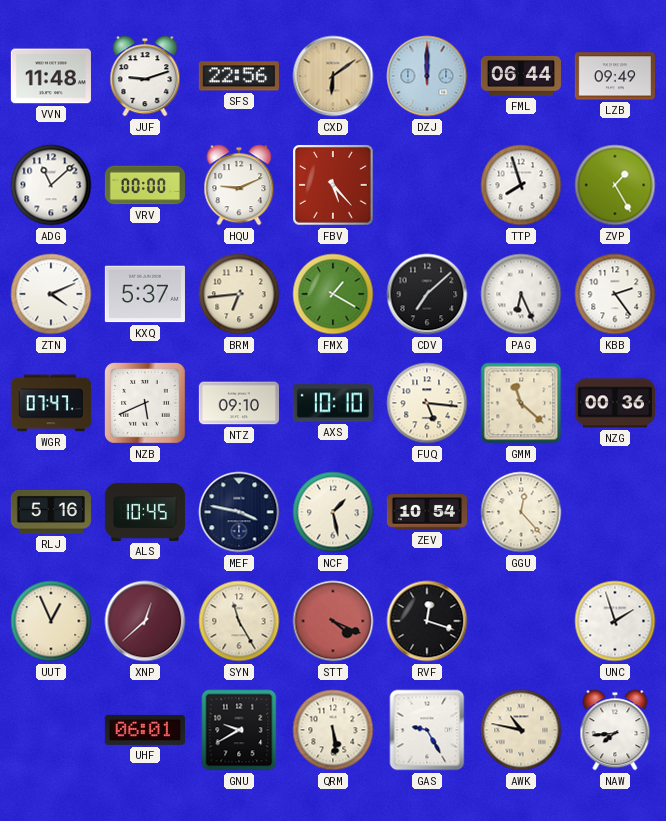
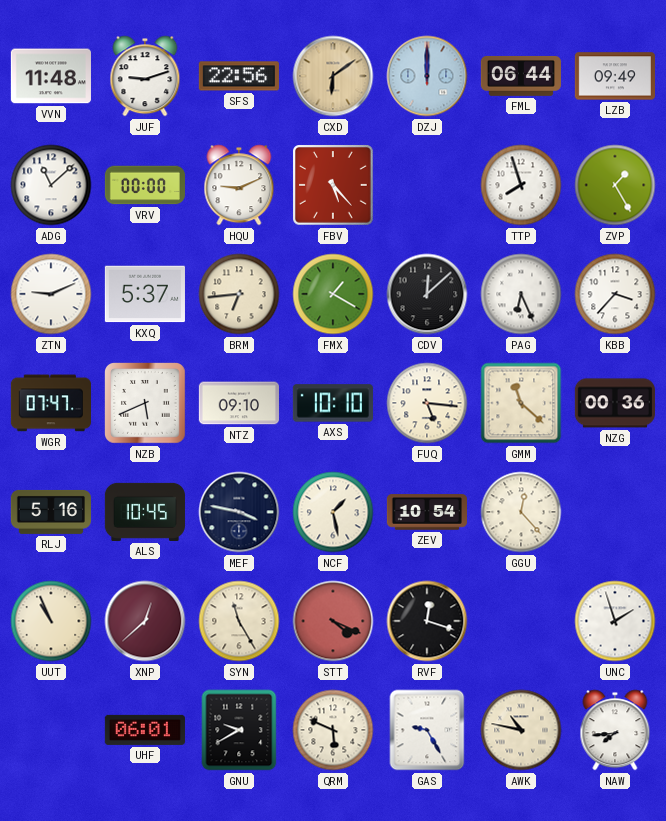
ZTN: 4:11 -> 9:11
CDV: 7:08 -> 12:08
KBB: 2:24 -> 3:37
UUT: 12:56 -> 10:56
QRM: 5:29 -> 5:49
